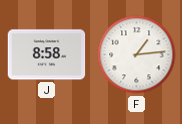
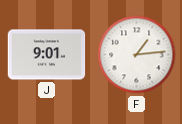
J: 8:58 -> 9:01
